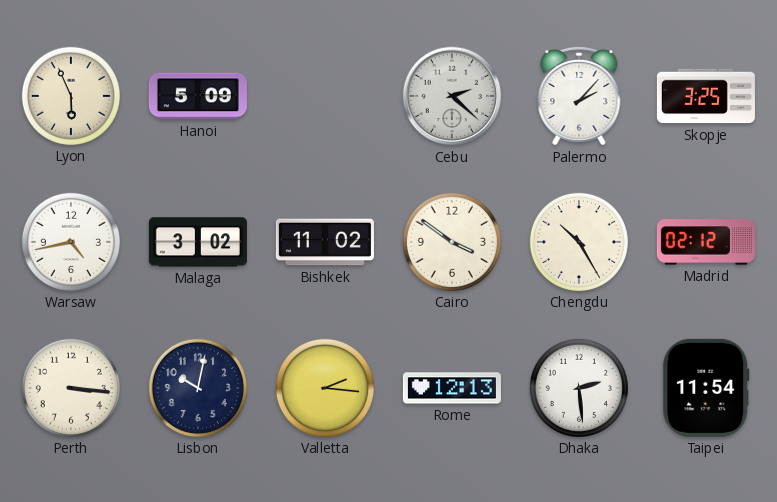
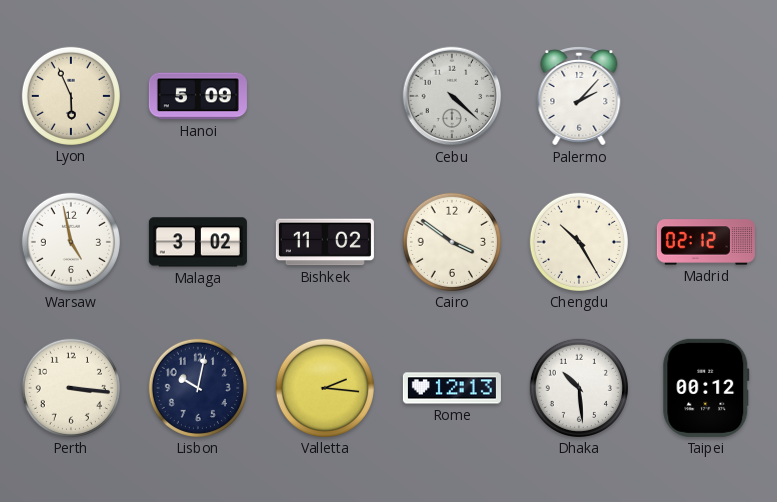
Cebu: 2:22 -> 4:22
Skopje: 3:25 -> none
Warsaw: 4:43 -> 4:58
Dhaka: 2:29 -> 10:29
Taipei: 11:54 -> 00:12
